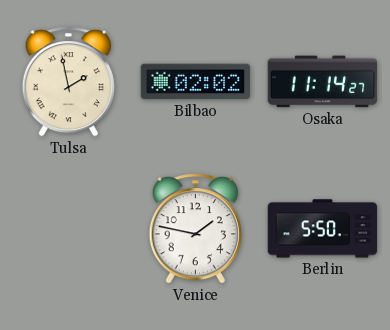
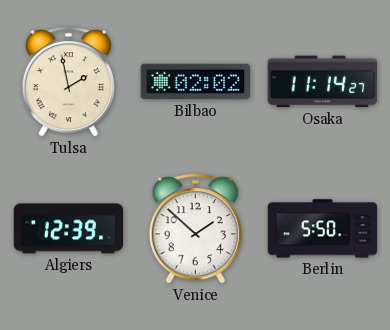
Algiers: none -> 12:39
Venice: 1:47 -> 1:52
